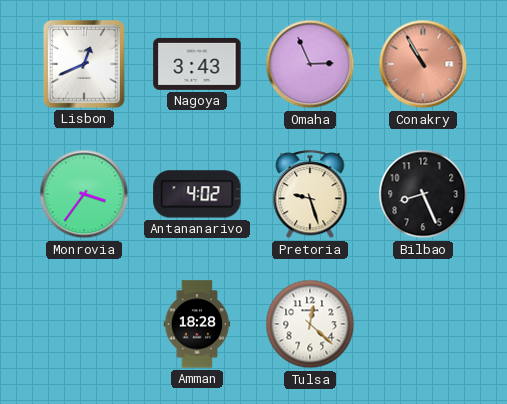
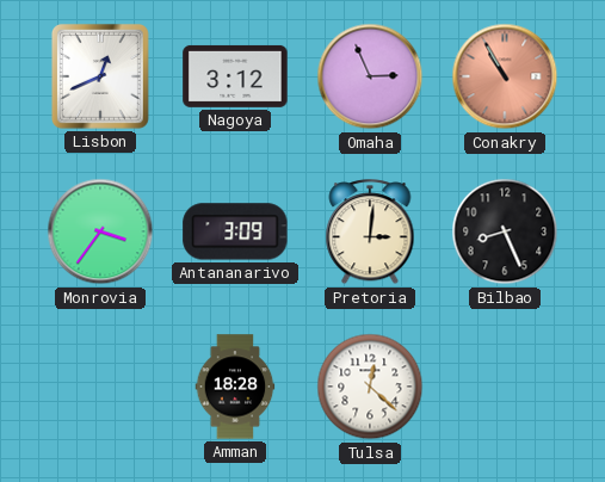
Nagoya: 3:43 -> 3:12
Antananarivo: 4:02 -> 3:09
Pretoria: 9:27 -> 3:01
